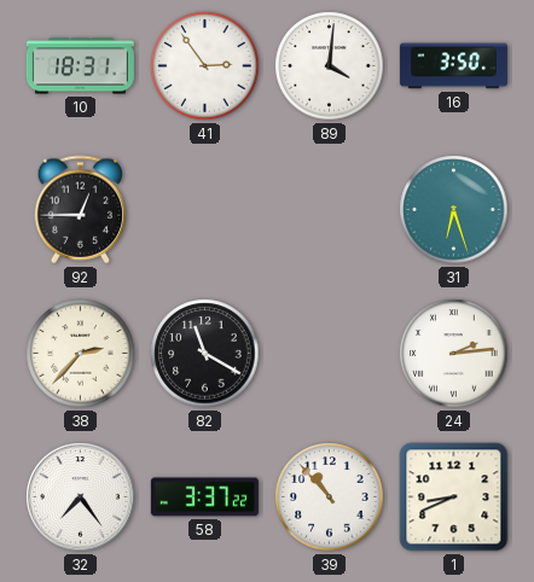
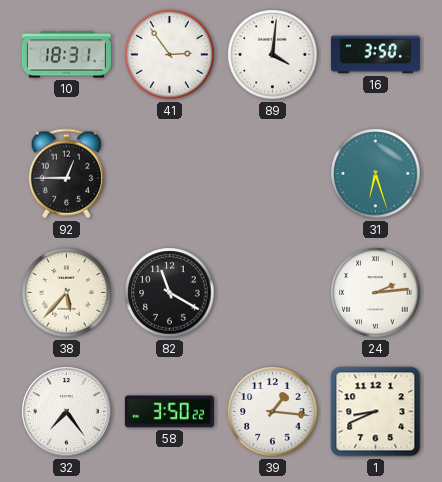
38: 2:37 -> 5:37
58: 3:37 -> 3:50
39: 10:53 -> 1:16
